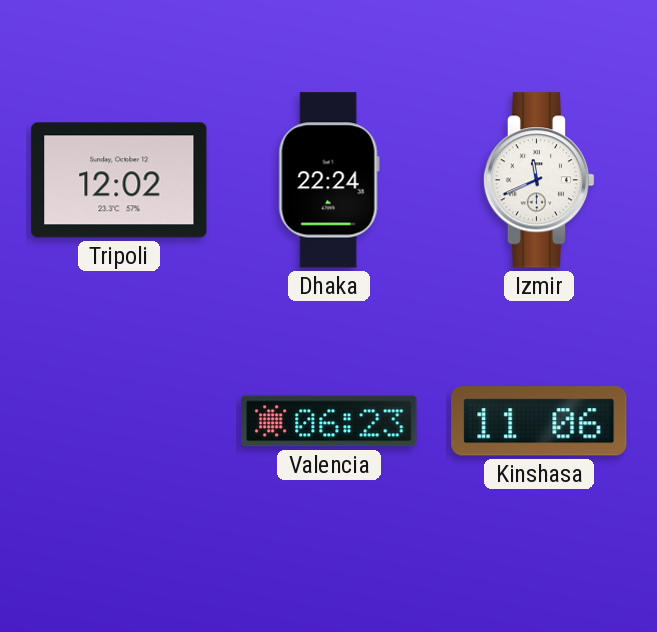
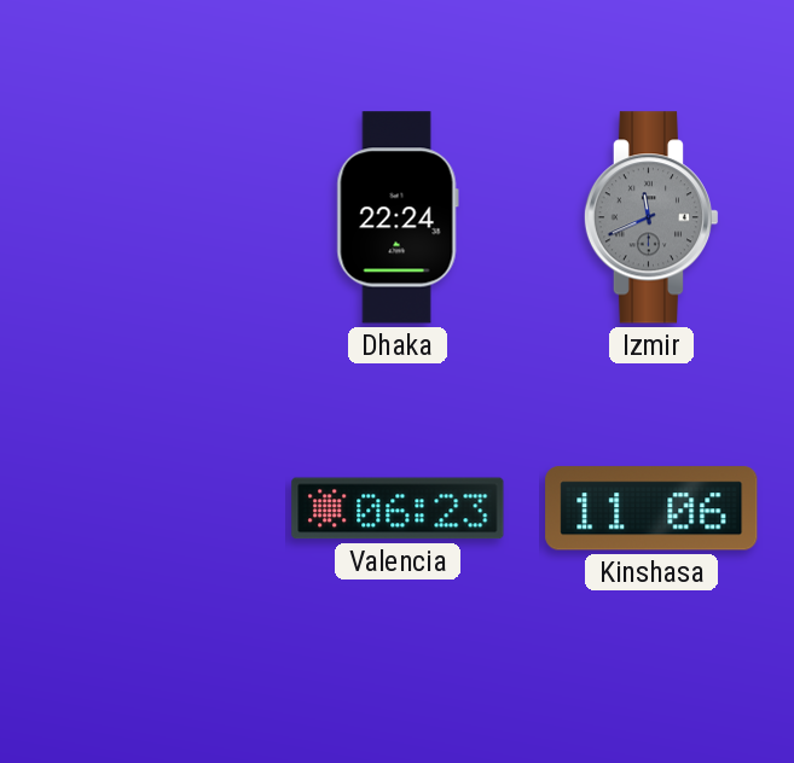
Tripoli: 12:02 -> none
Izmir dial: white -> grey
